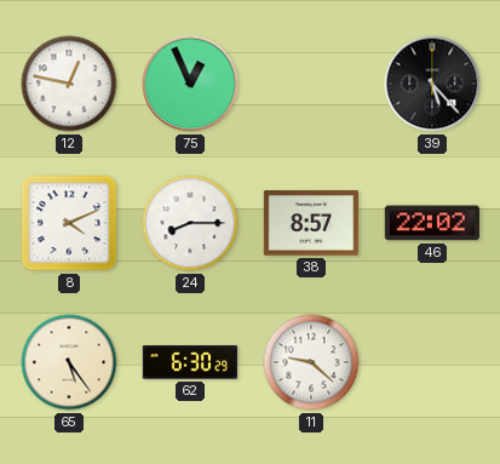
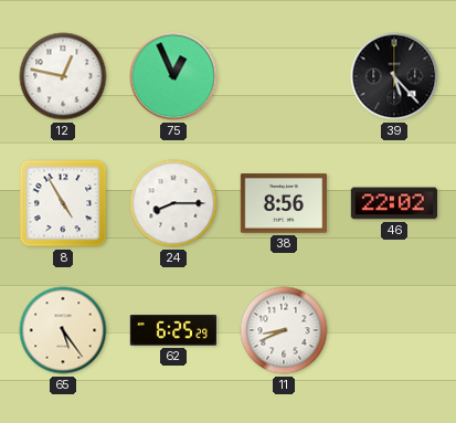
8: 4:11 -> 4:55
38: 8:57 -> 8:56
62: 6:30 -> 6:25
11: 9:22 -> 8:41
